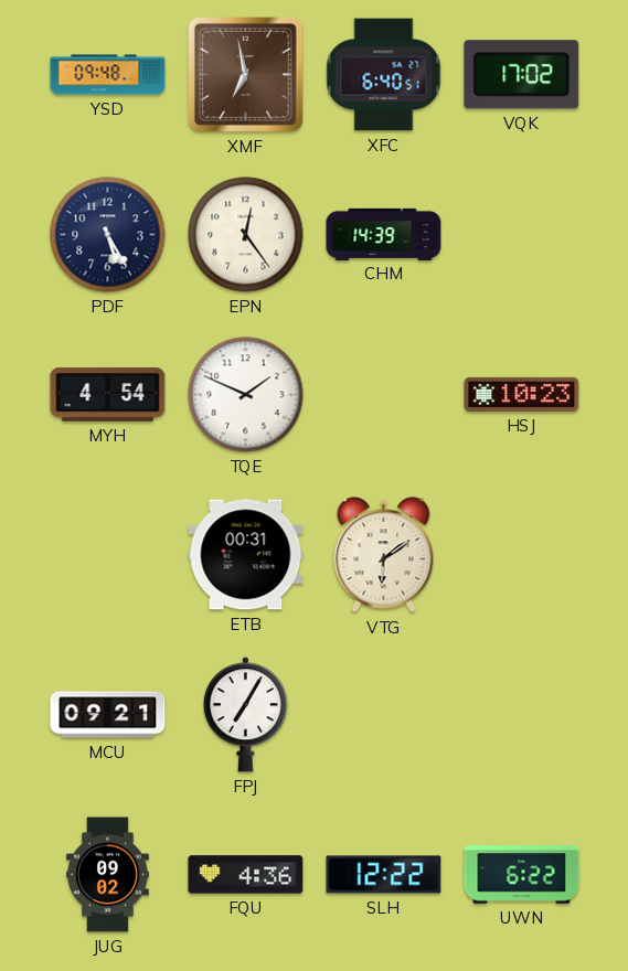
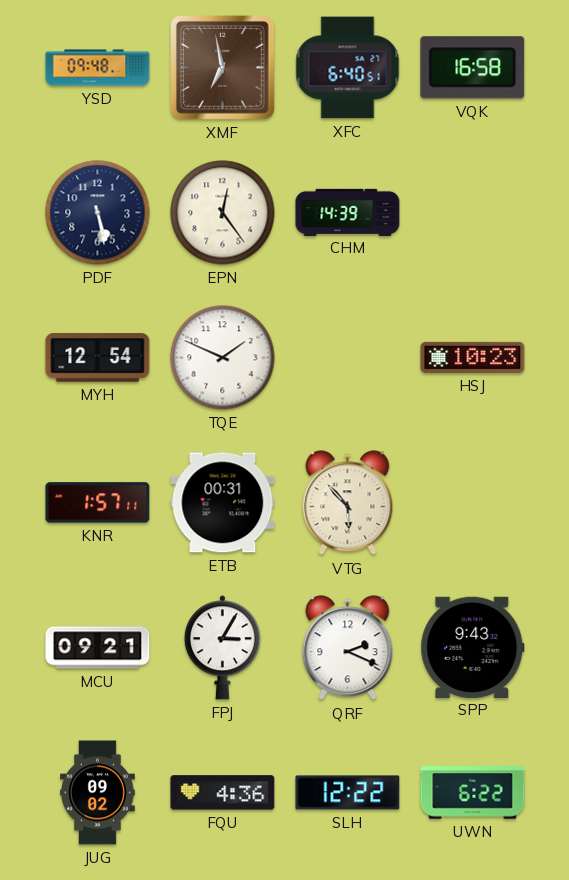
VQK: 17:02 -> 16:58
PDF: 5:25 -> 5:28
MYH: 4:54 -> 12:54
KNR: none -> 1:57
VTG: 6:09 -> 5:53
FPJ: 7:05 -> 3:05
QRF: none -> 2:19
SPP: none -> 9:43
